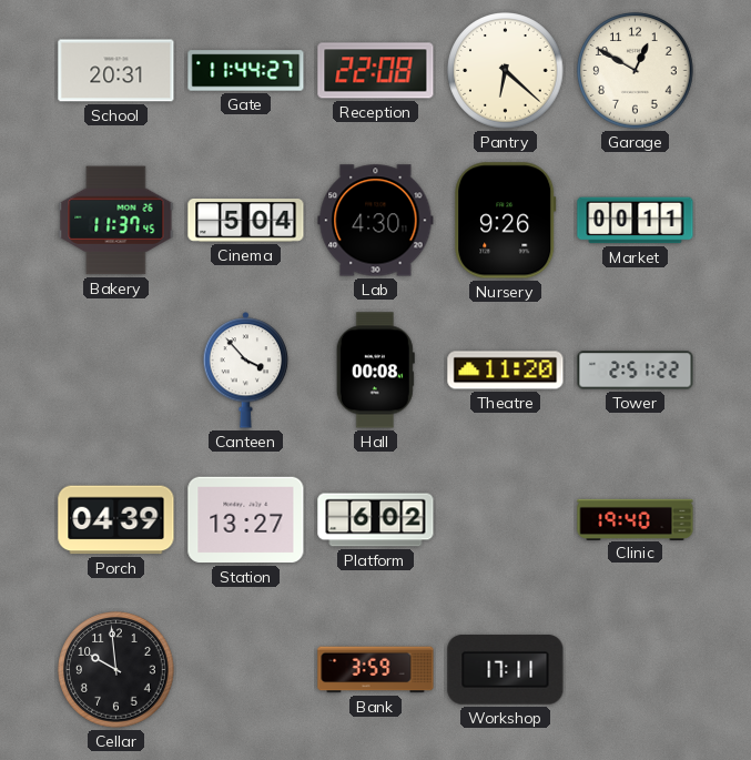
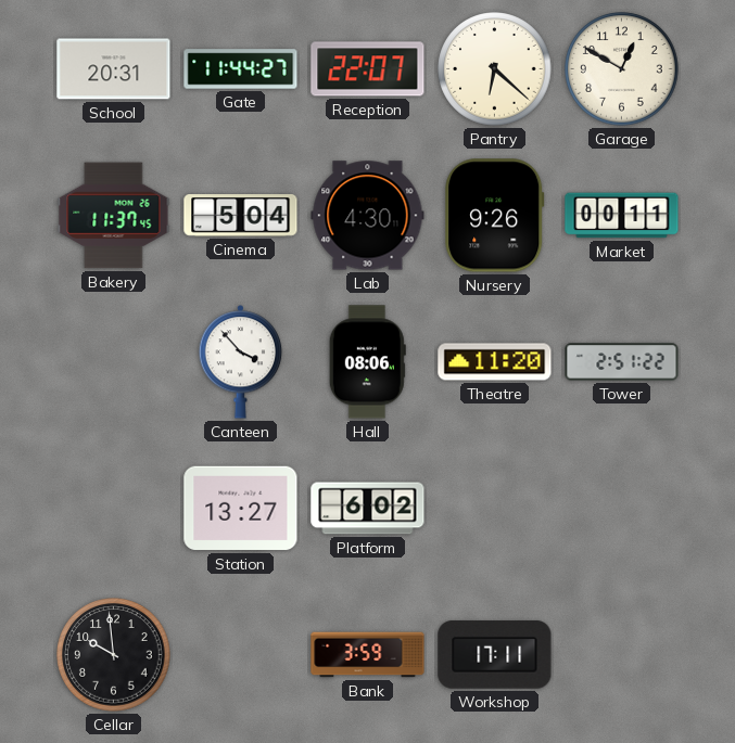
Reception: 22:08 -> 22:07
Hall: 00:08 -> 08:06
Porch: 04:39 -> none
Clinic: 19:40 -> none
